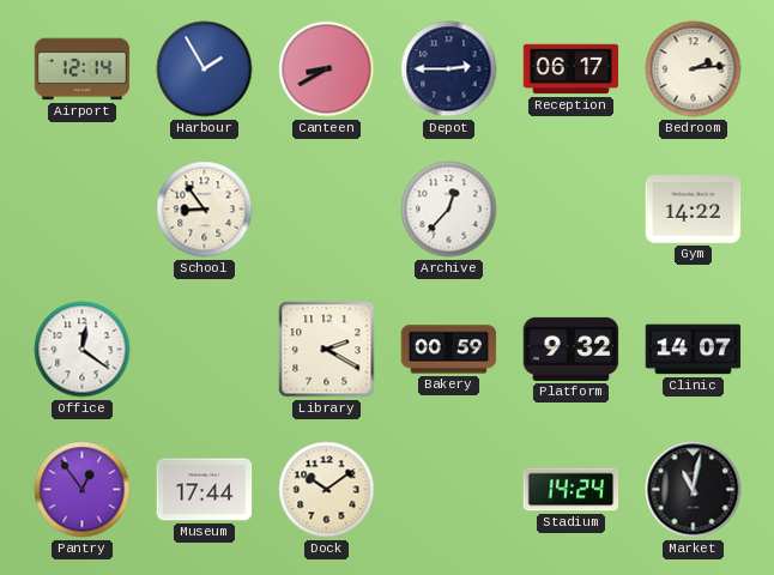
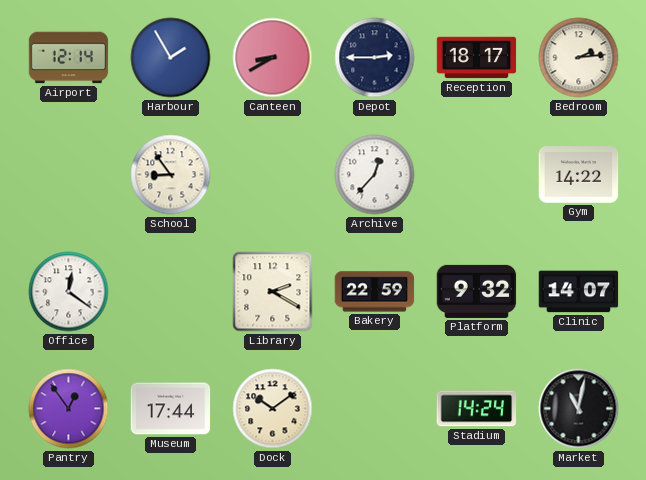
Reception: 06:17 -> 18:17
Bakery: 00:59 -> 22:59
